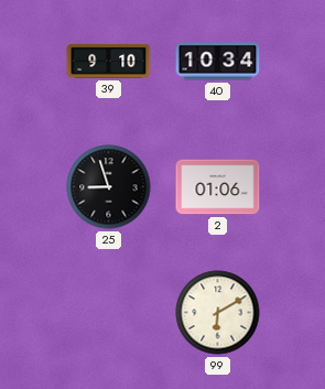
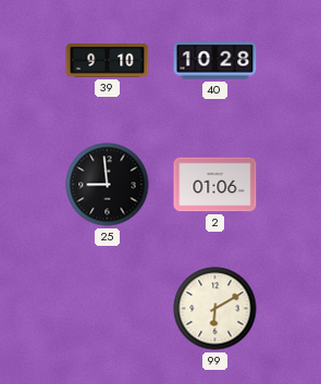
40: 10:34 -> 10:28
25: 8:57 -> 8:59
